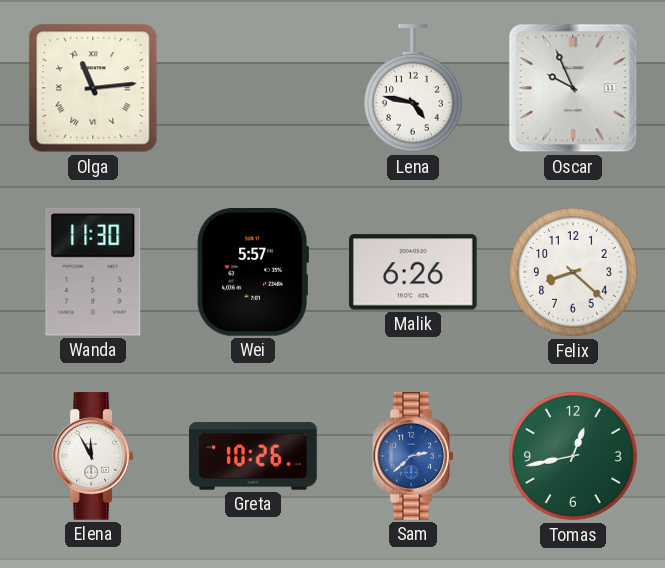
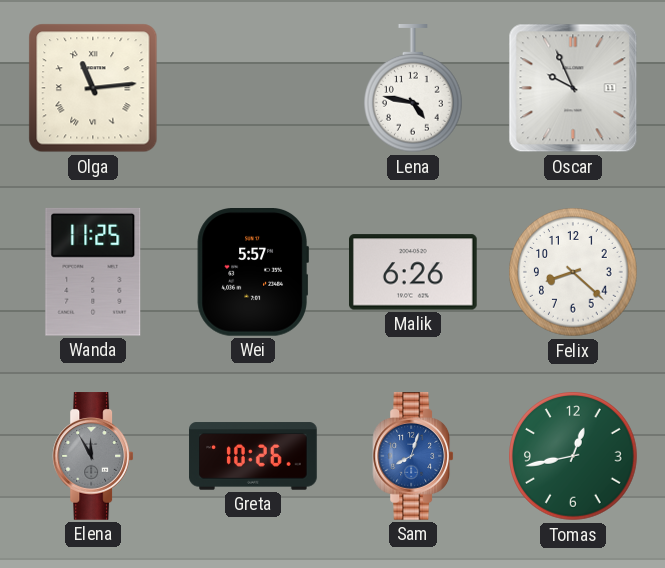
Wanda: 11:30 -> 11:25
Elena dial: white -> grey
Sam: 2:38 -> 8:03
